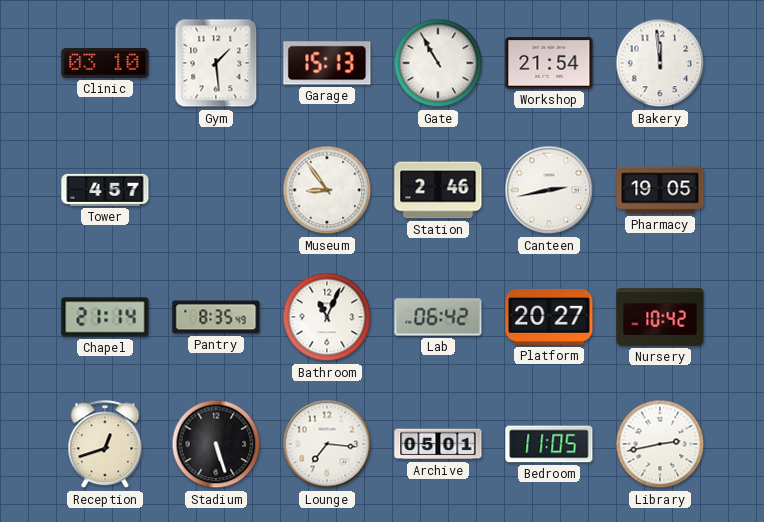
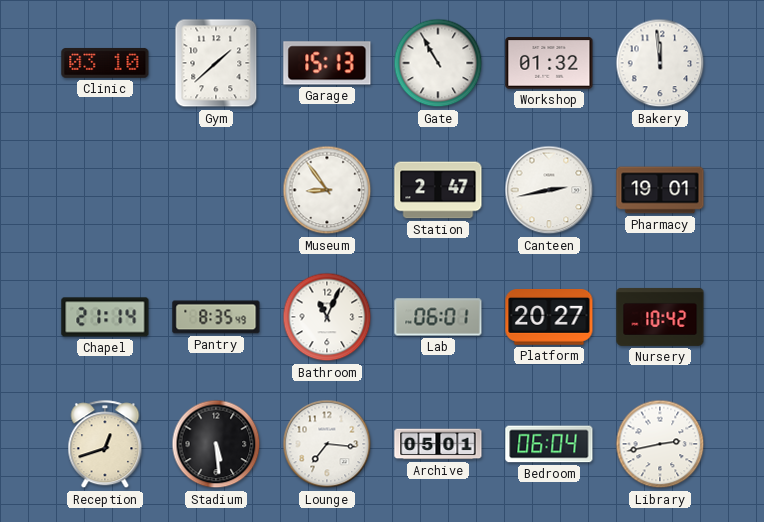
Gym: 1:29 -> 1:38
Workshop: 21:54 -> 01:32
Tower: 4:57 -> none
Station: 2:46 -> 2:47
Pharmacy: 19:05 -> 19:01
Lab: 06:42 -> 06:01
Stadium: 5:27 -> 5:29
Bedroom: 11:05 -> 06:04
